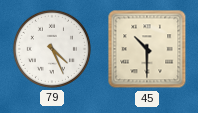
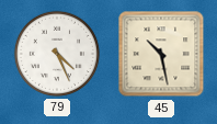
45: 10:30 -> 10:28
